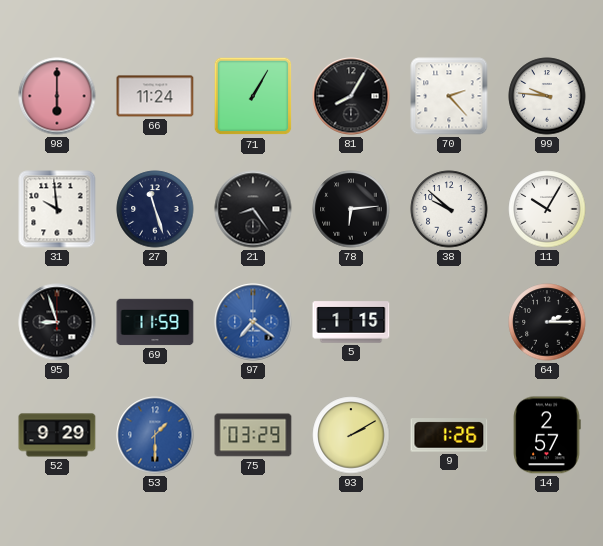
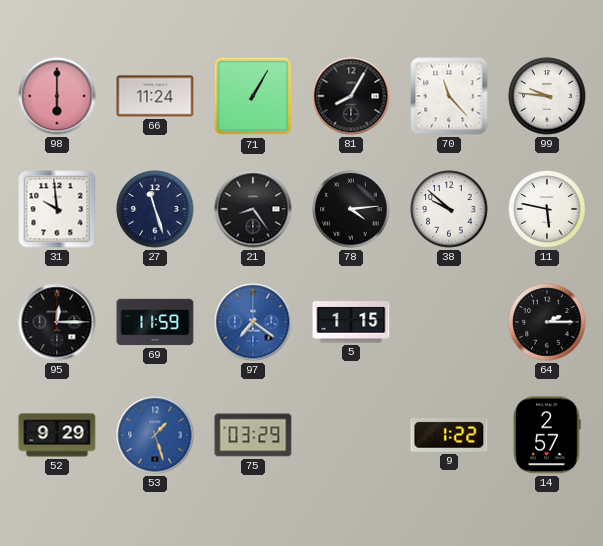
70: 2:23 -> 11:23
78: 6:14 -> 4:14
11: 10:05 -> 5:47
95: 8:57 -> 12:15
53: 1:30 -> 1:27
93: 2:10 -> none
9: 1:26 -> 1:22
